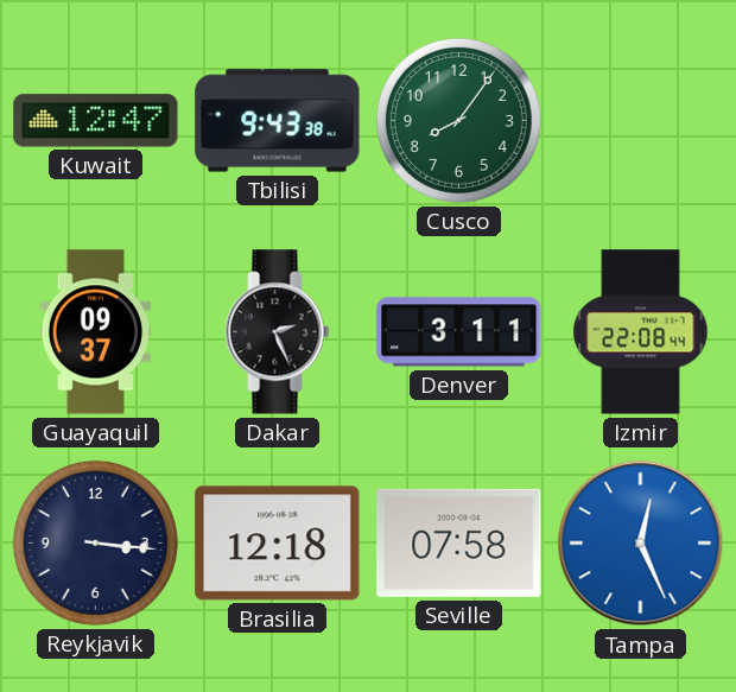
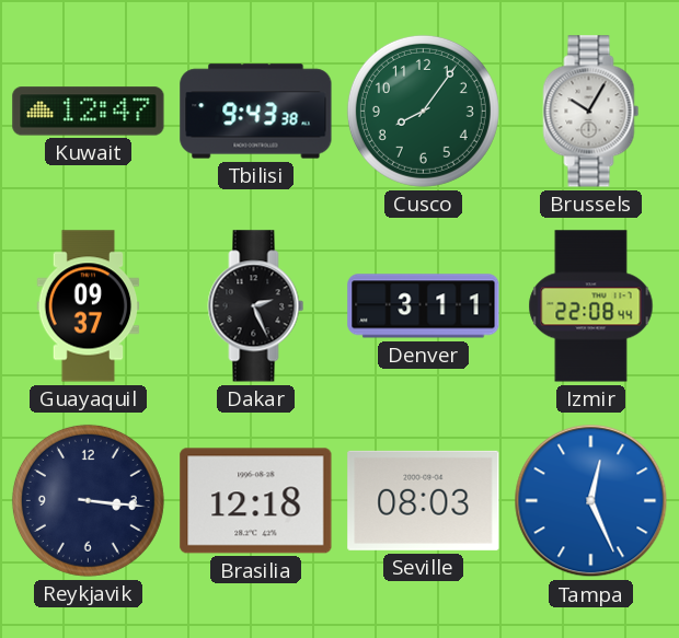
Brussels: none -> 10:05
Seville: 07:58 -> 08:03
